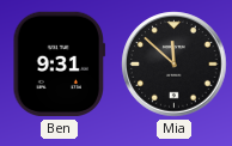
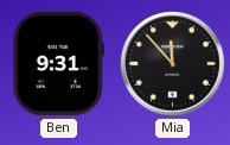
Mia: 11:52 -> 11:53
